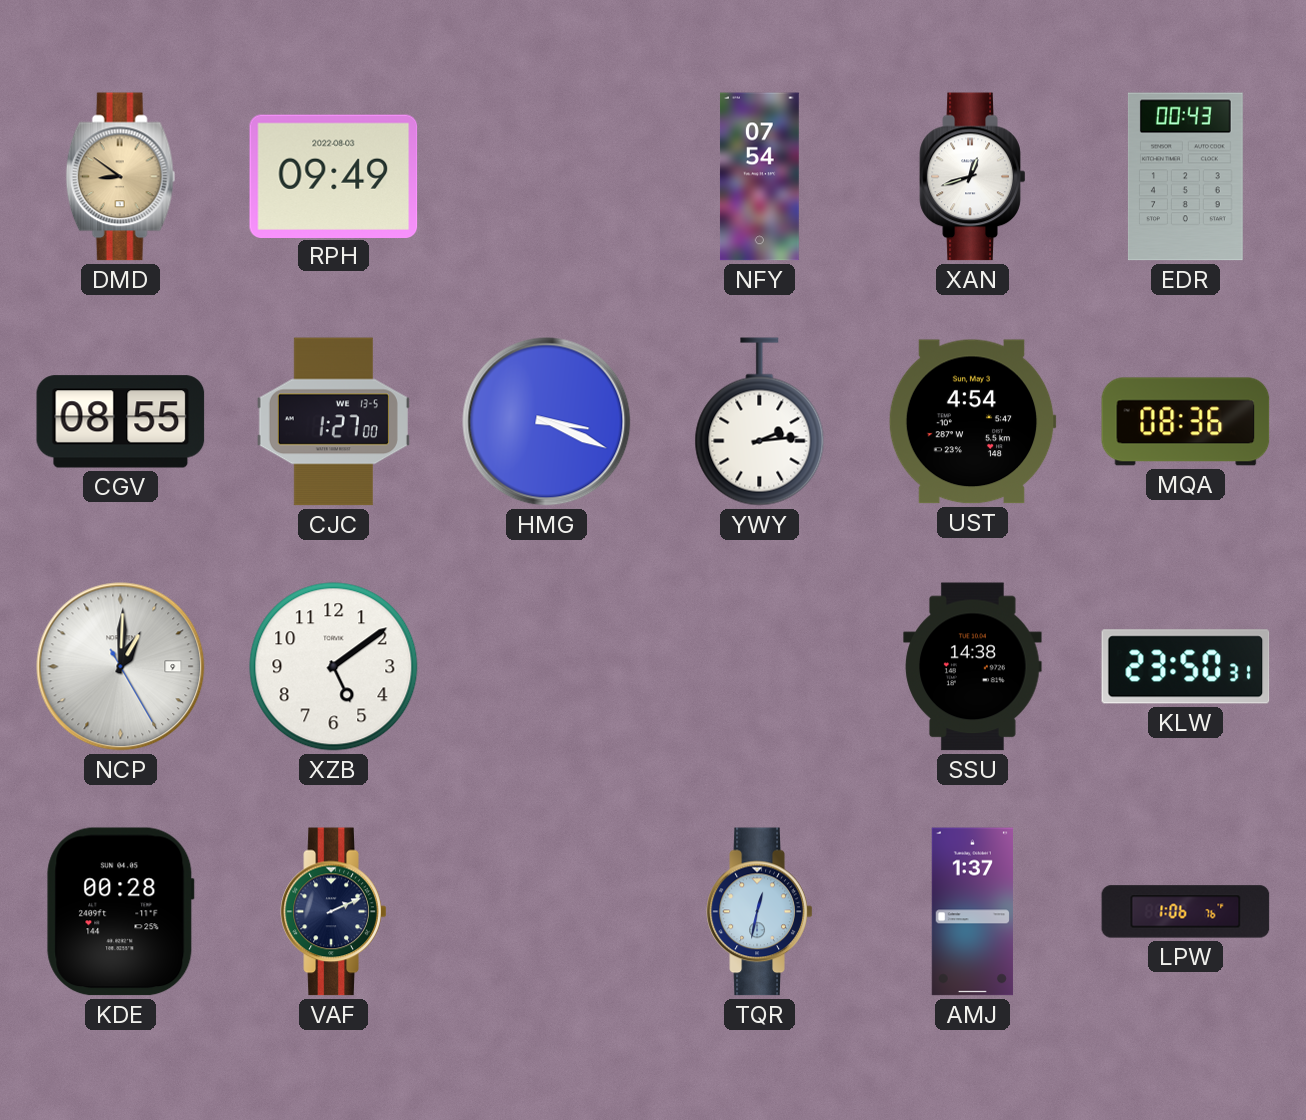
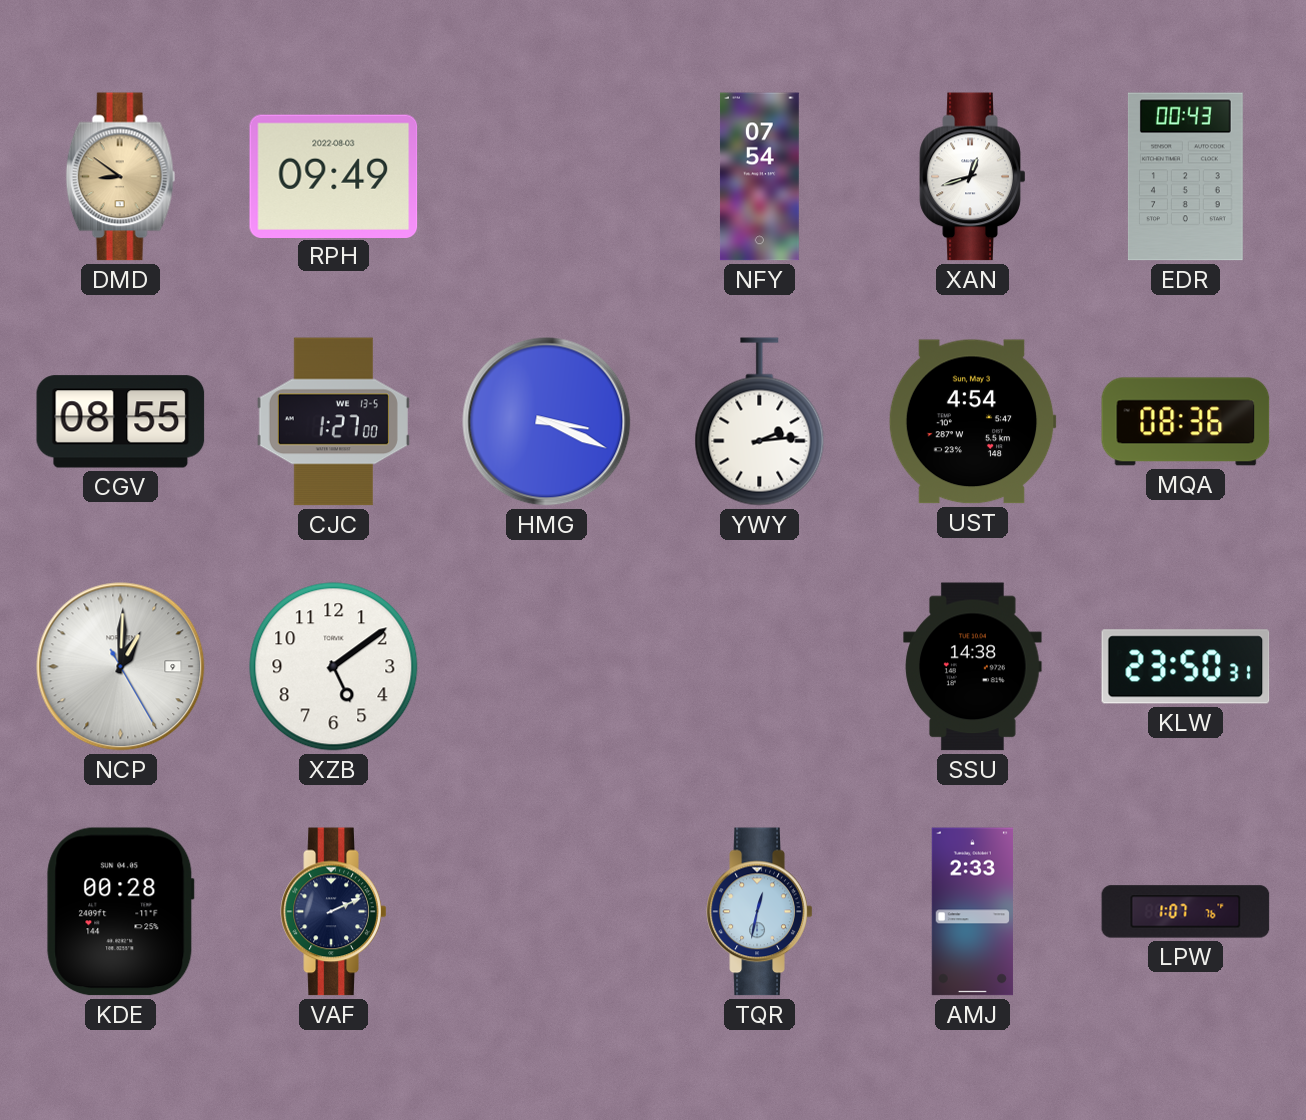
AMJ: 1:37 -> 2:33
LPW: 1:06 -> 1:07
